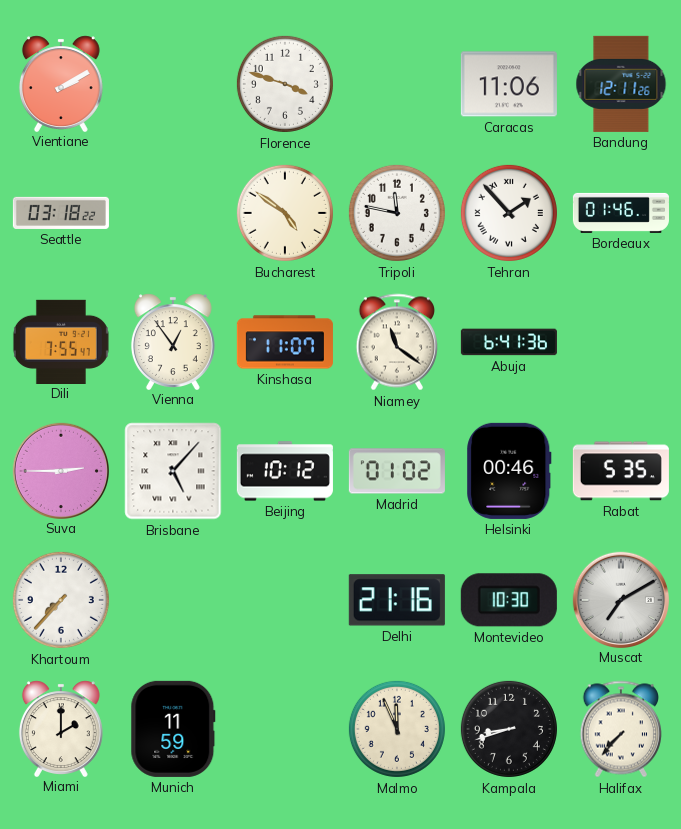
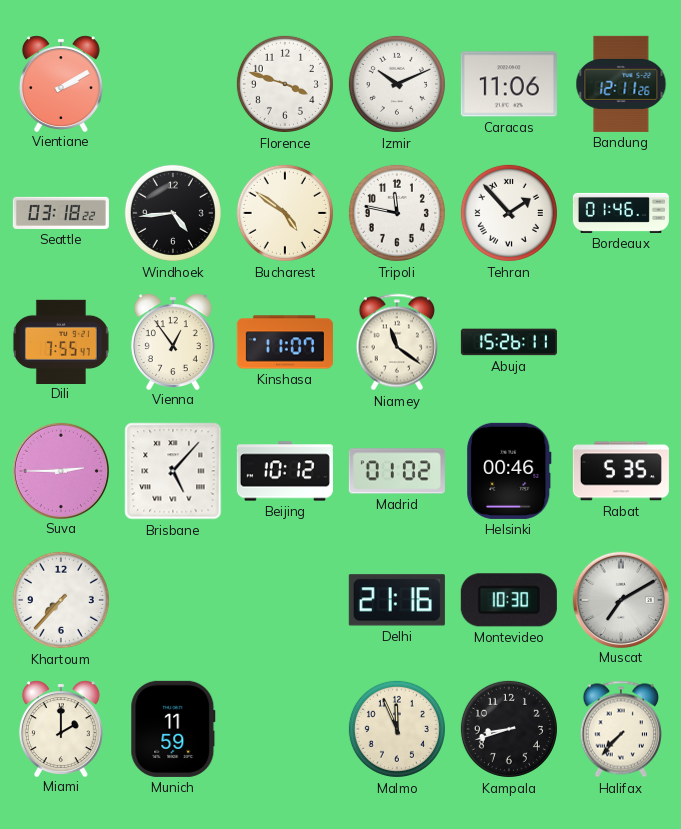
Izmir: none -> 10:11
Windhoek: none -> 4:44
Abuja: 6:41 -> 15:26
